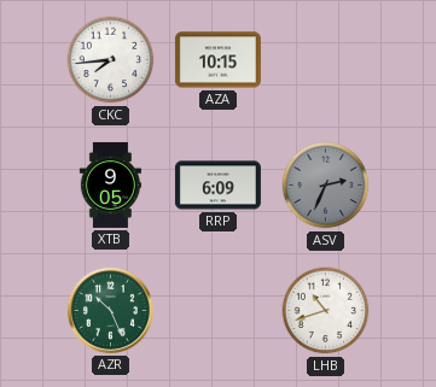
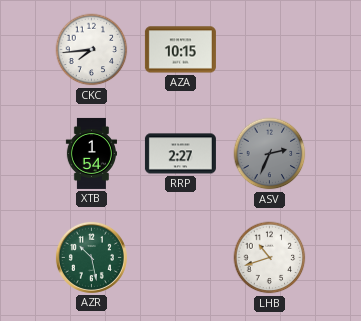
XTB: 9:05 -> 1:54
RRP: 6:09 -> 2:27
AZR: 10:26 -> 10:28
